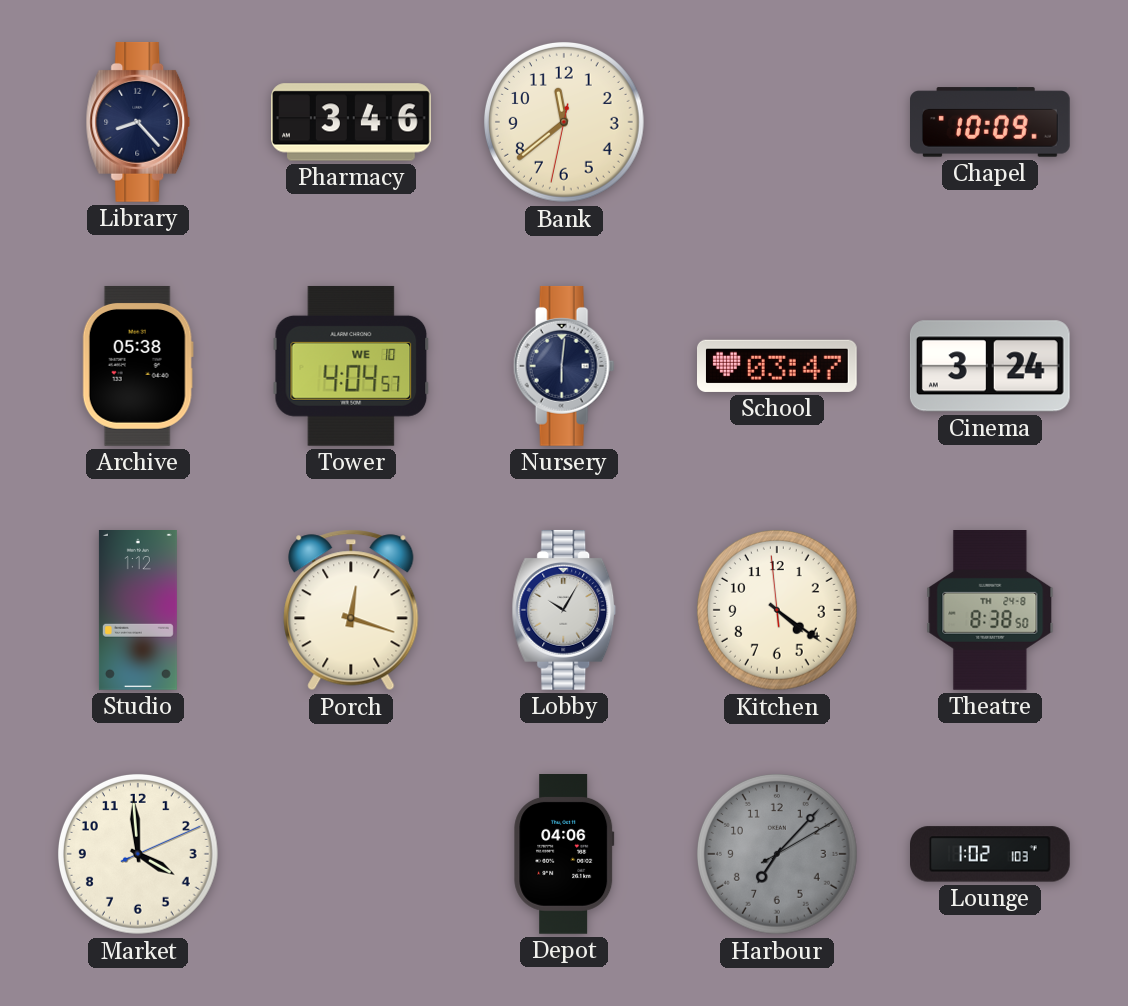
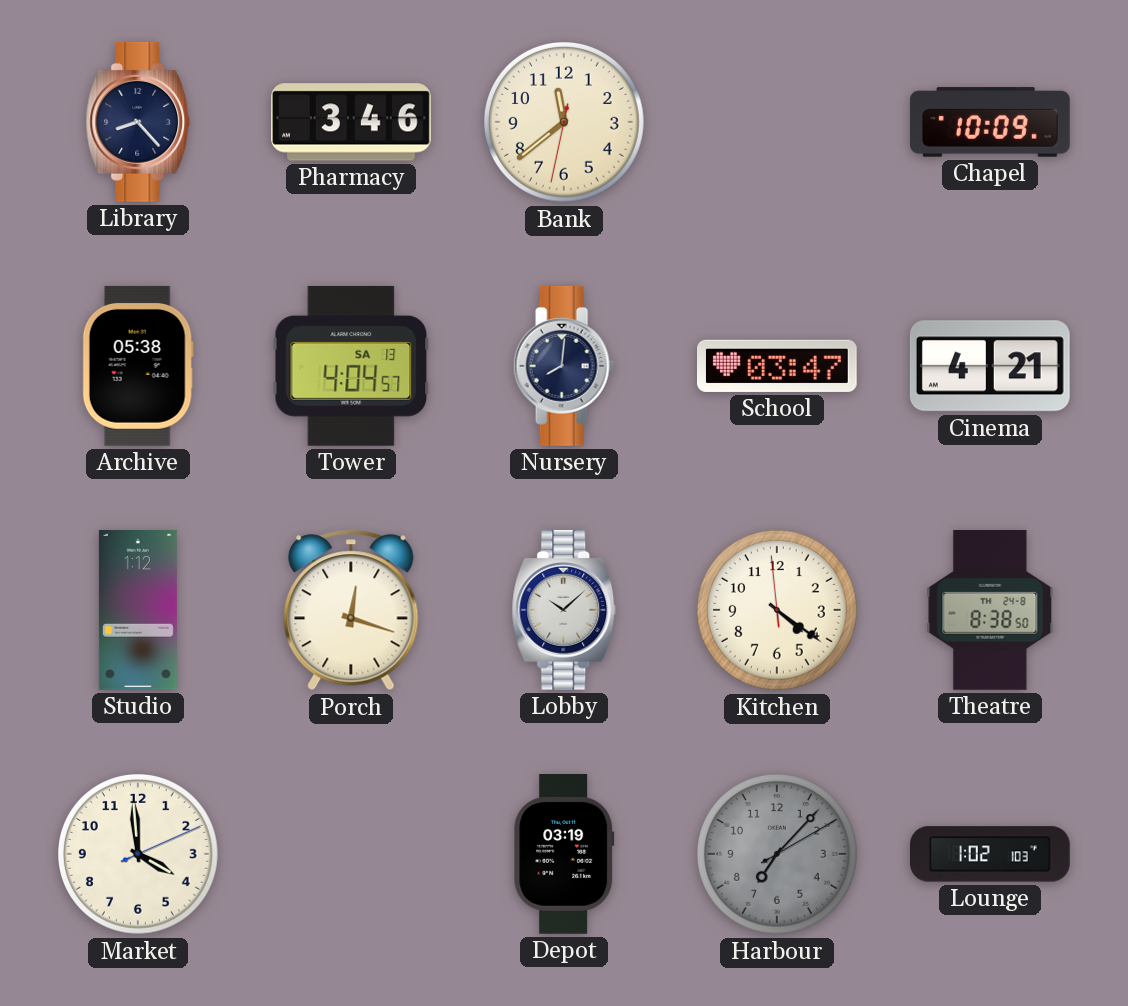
Tower date: WE 10 -> SA 13
Nursery: 6:01 -> 8:01
Cinema: 3:24 -> 4:21
Lobby: 10:05 -> 10:08
Depot: 04:06 -> 03:19
